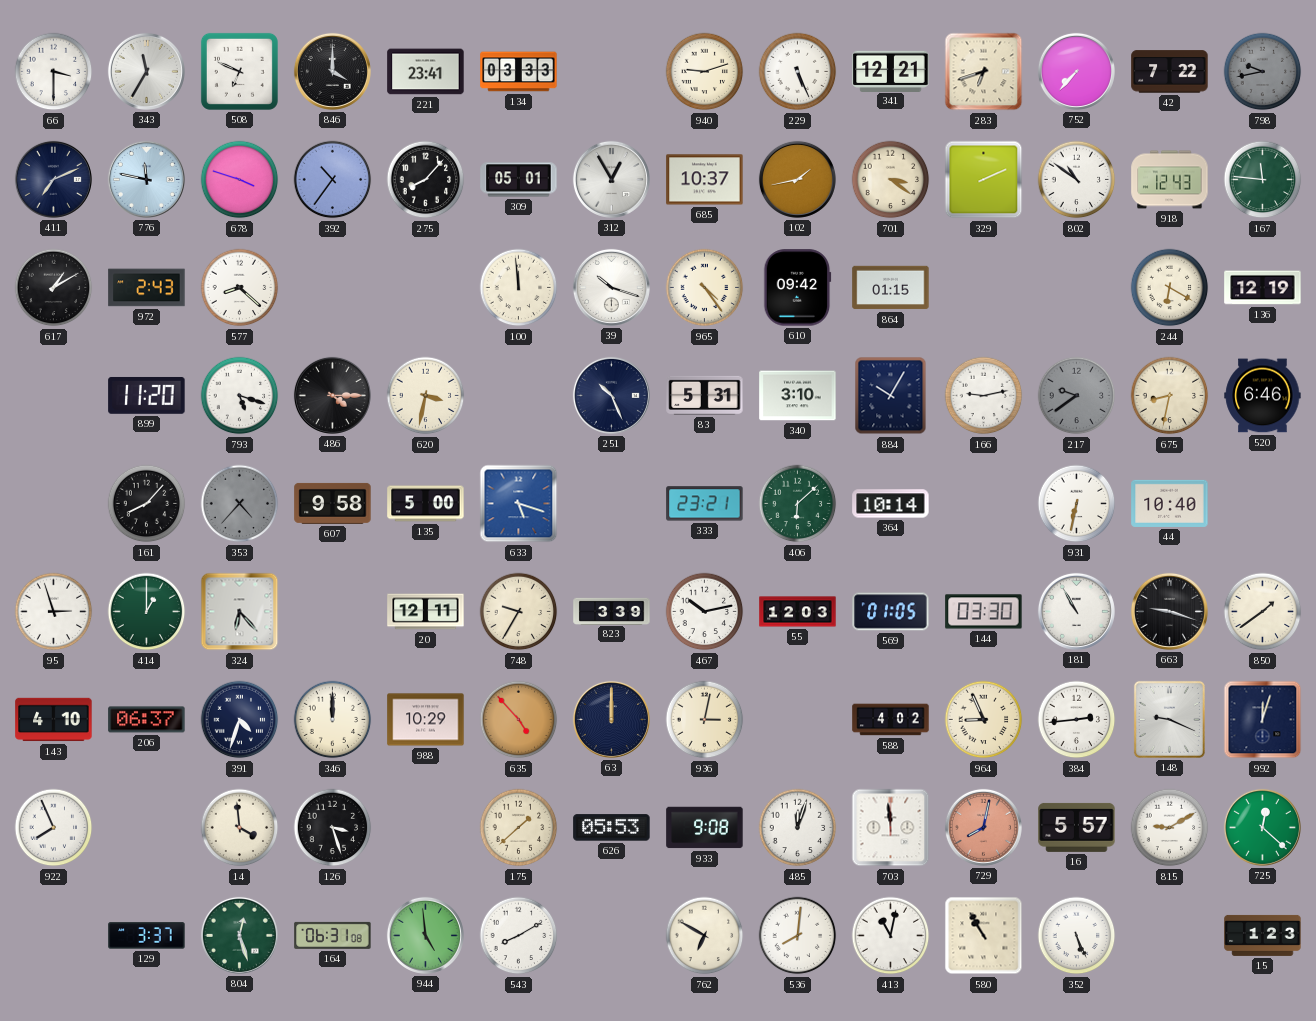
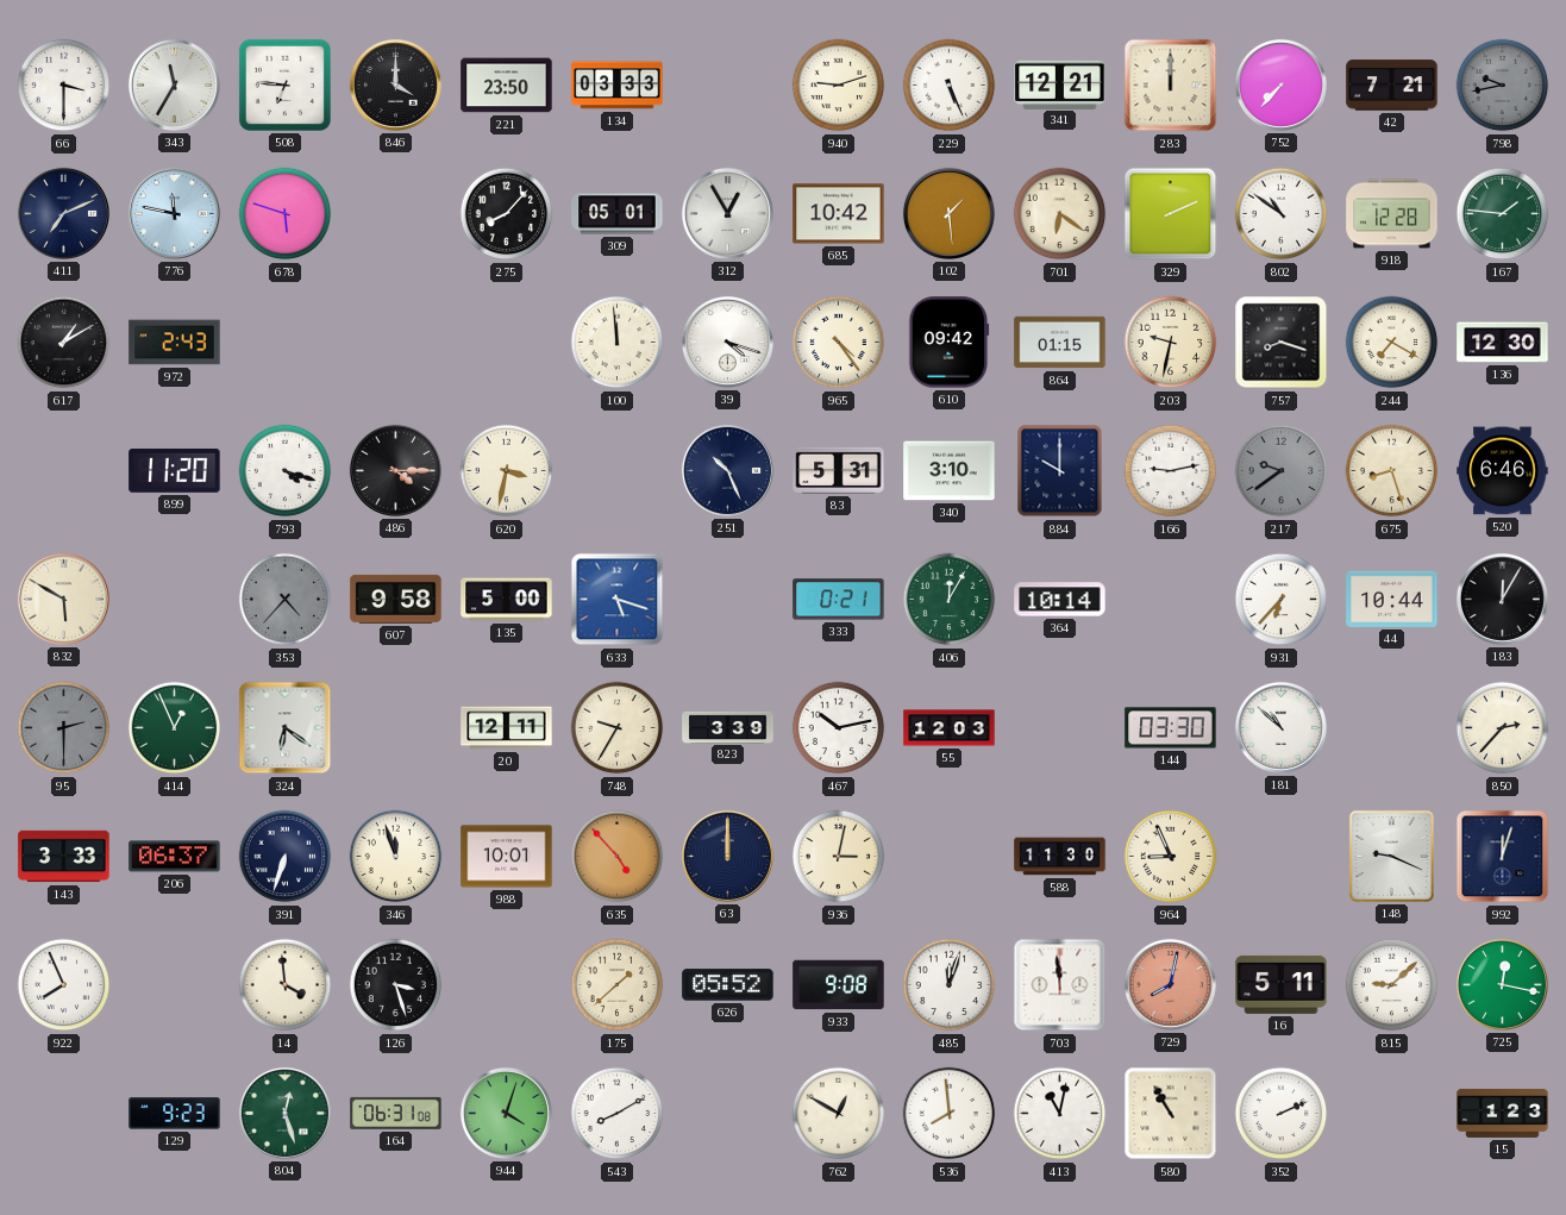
508: 6:49 -> 6:46
221: 23:41 -> 23:50
283: 6:42 -> 12:00
42: 7:22 -> 7:21
678: 3:48 -> 5:48
392: 10:36 -> none
685: 10:37 -> 10:42
102: 1:43 -> 1:29
701: 3:21 -> 6:21
918: 12:43 -> 12:28
167: 11:46 -> 1:46
577: 8:22 -> none
39: 10:18 -> 4:18
203: none -> 9:32
757: none -> 8:18
244: 6:20 -> 7:20
136: 12:19 -> 12:30
793: 5:18 -> 4:18
884: 10:05 -> 10:00
675: 8:32 -> 8:27
832: none -> 5:50
161: 8:07 -> none
333: 23:21 -> 0:21
406: 6:08 -> 12:05
931: 6:32 -> 6:37
44: 10:40 -> 10:44
183: none -> 12:05
95: 2:57 -> 2:30
95 dial: white -> grey
414: 1:00 -> 12:56
324: 6:23 -> 6:21
569: 01:05 -> none
181: 10:55 -> 10:52
663: 9:18 -> none
850: 1:39 -> 2:37
143: 4:10 -> 3:33
391: 4:33 -> 6:33
346: 12:00 -> 11:57
988: 10:29 -> 10:01
588: 4:02 -> 11:30
384: 2:44 -> none
626: 05:53 -> 05:52
16: 5:57 -> 5:11
815: 9:10 -> 9:08
725: 12:22 -> 12:17
129: 3:37 -> 9:23
944: 4:59 -> 4:03
762: 6:50 -> 12:50
536: 8:01 -> 7:59
352: 5:26 -> 2:11
